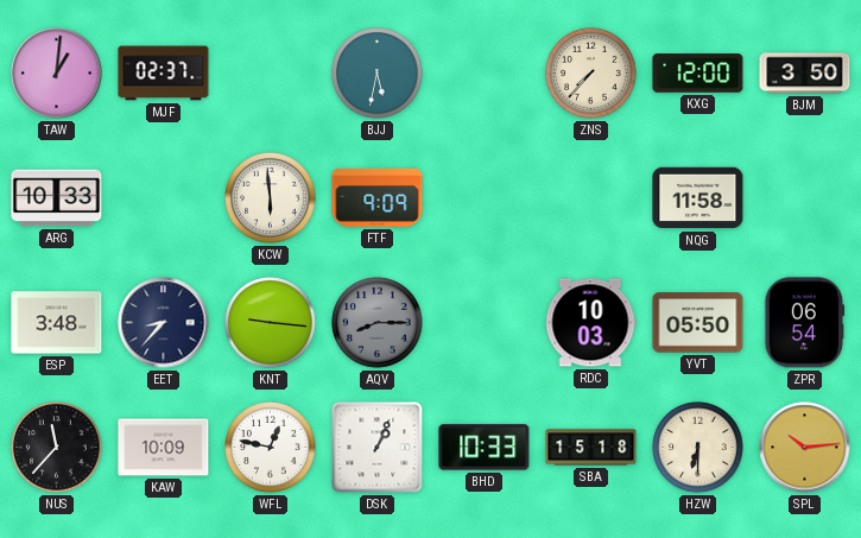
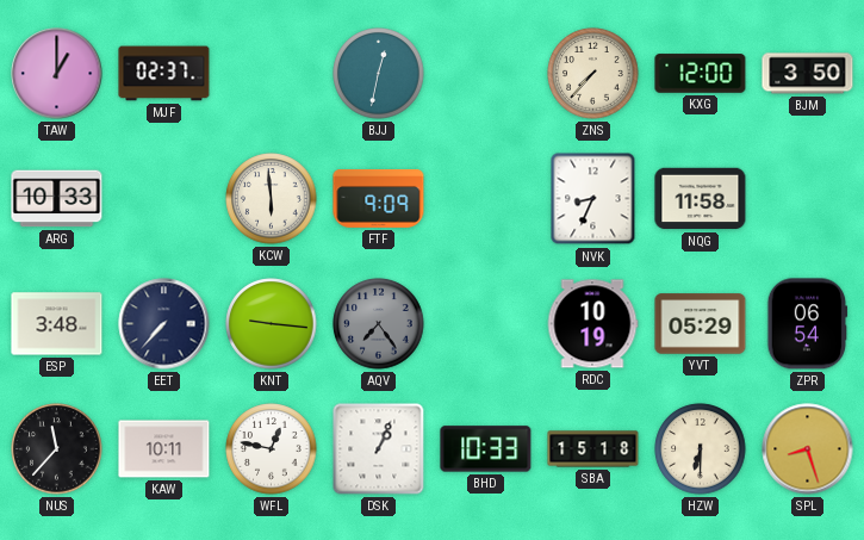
TAW: 1:01 -> 1:00
BJJ: 5:32 -> 12:32
NVK: none -> 8:34
EET: 8:37 -> 7:37
AQV: 8:15 -> 7:24
RDC: 10:03 -> 10:19
YVT: 05:50 -> 05:29
KAW: 10:09 -> 10:11
SPL: 10:14 -> 8:27
